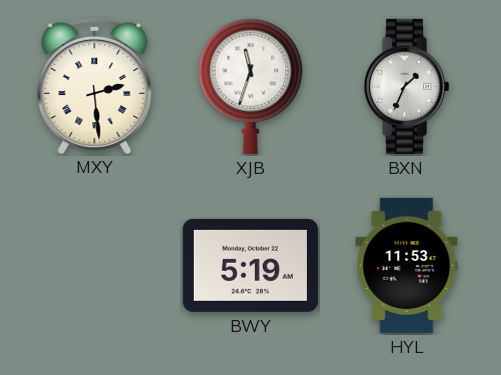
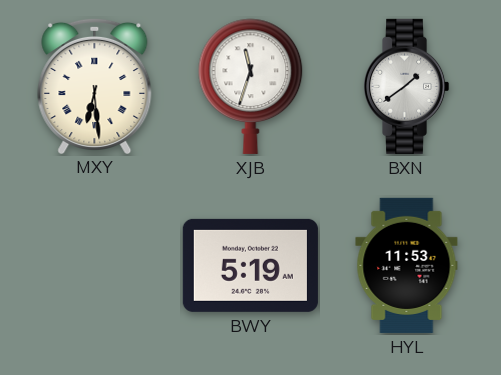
MXY: 2:29 -> 6:29
BXN: 1:34 -> 1:39
